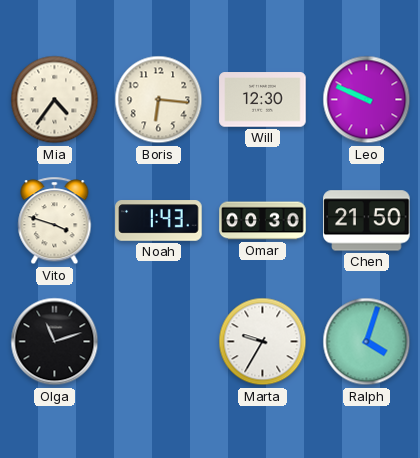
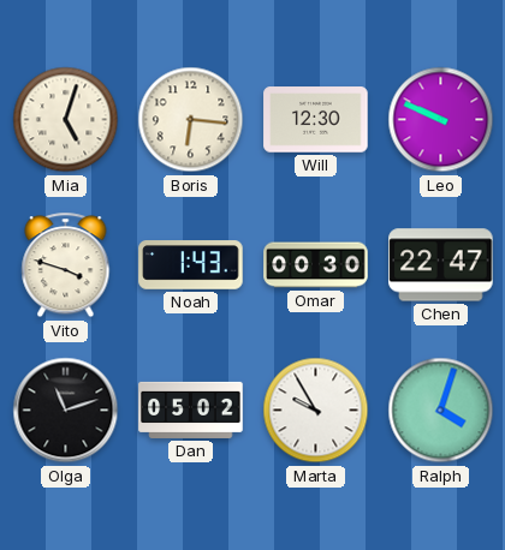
Mia: 4:36 -> 5:03
Chen: 21:50 -> 22:47
Dan: none -> 05:02
Marta: 9:35 -> 9:55
